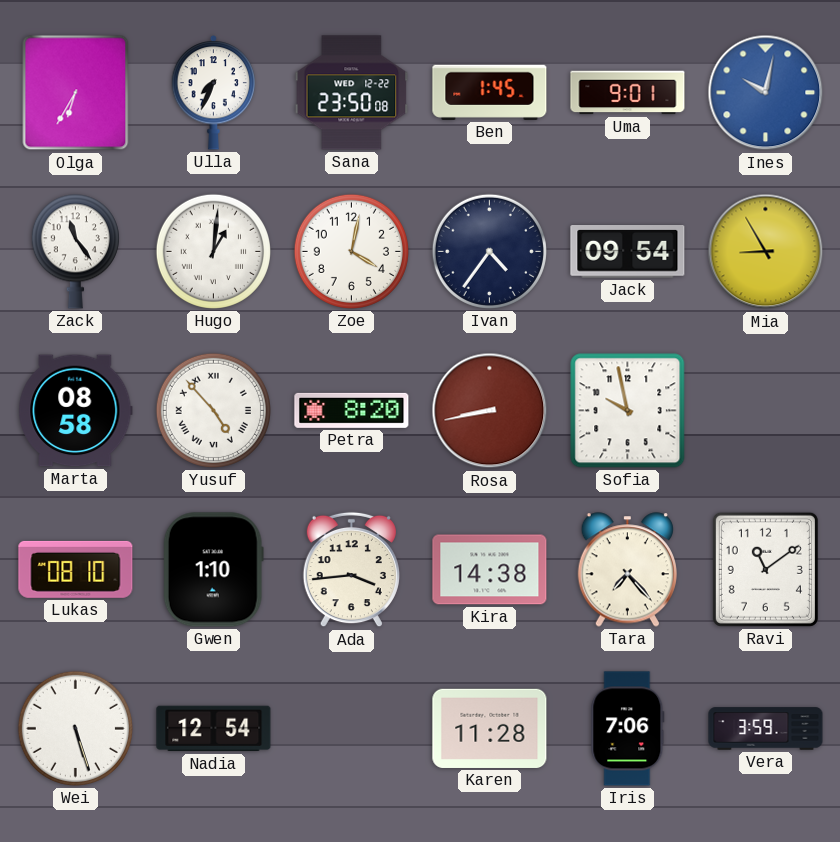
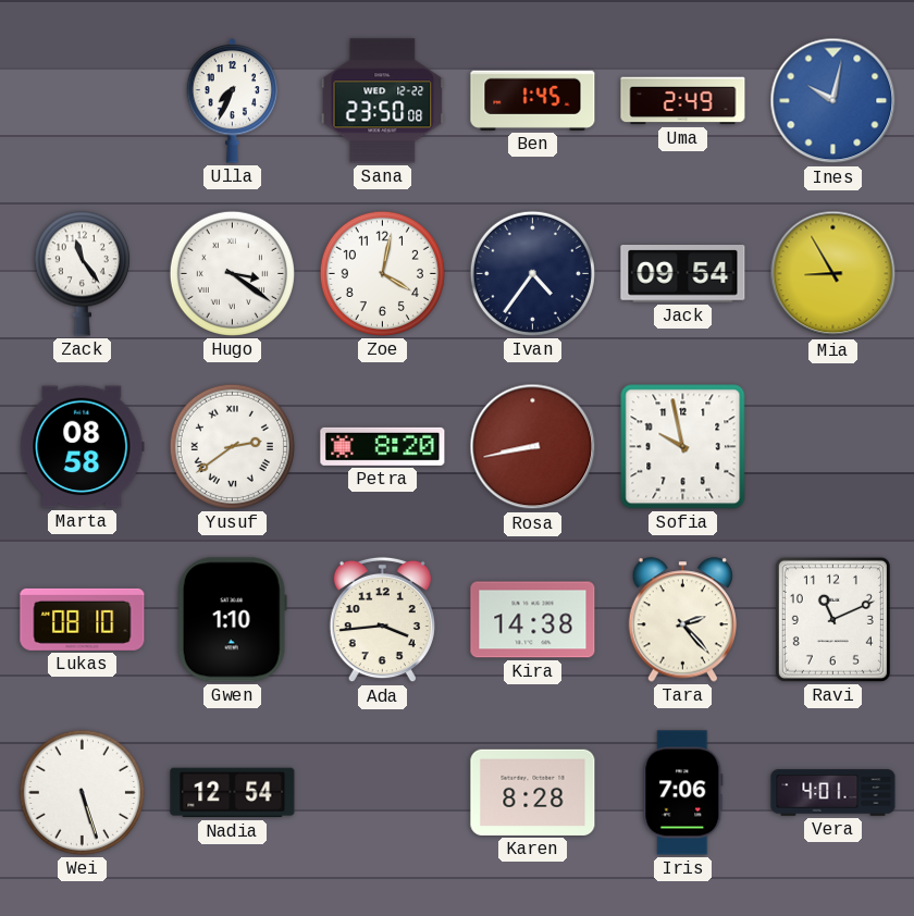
Olga: 6:35 -> none
Uma: 9:01 -> 2:49
Hugo: 1:01 -> 3:21
Yusuf: 4:53 -> 2:39
Tara: 7:23 -> 2:23
Ravi: 11:09 -> 11:11
Karen: 11:28 -> 8:28
Vera: 3:59 -> 4:01
